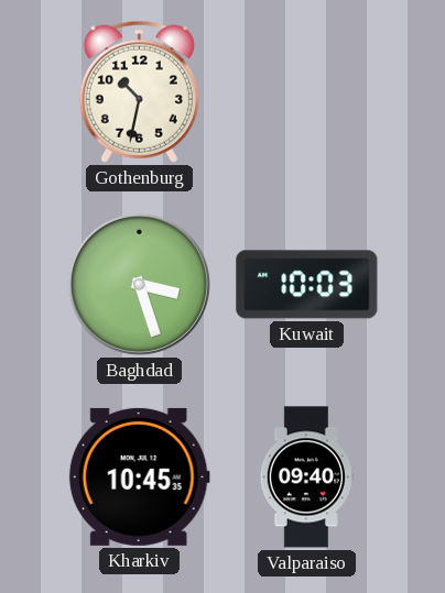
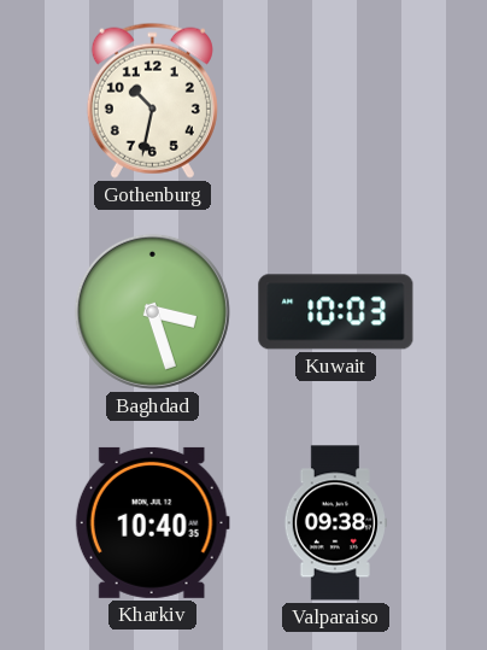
Kharkiv: 10:45 -> 10:40
Valparaiso: 09:40 -> 09:38
